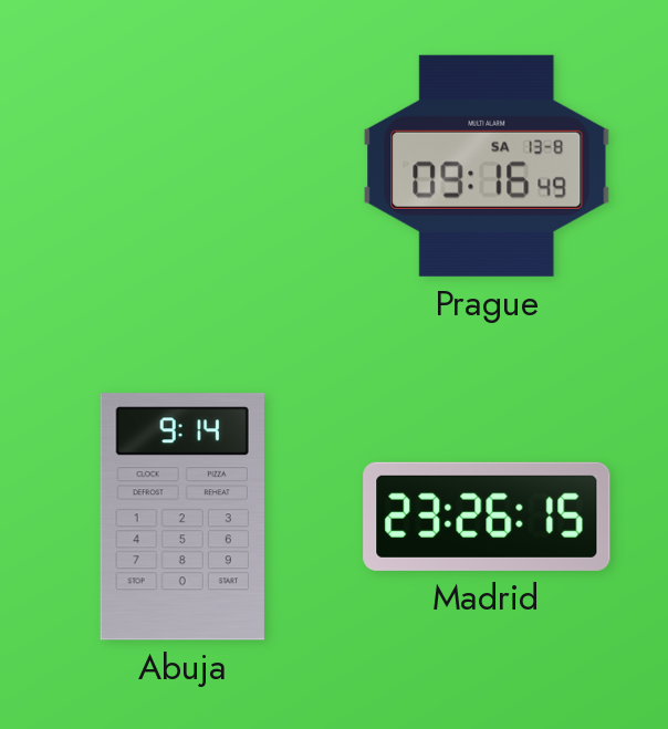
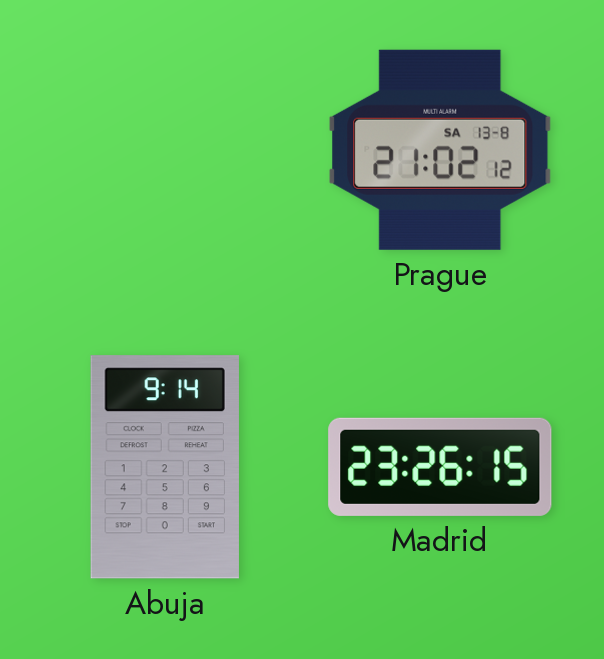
Prague: 09:16 -> 21:02
